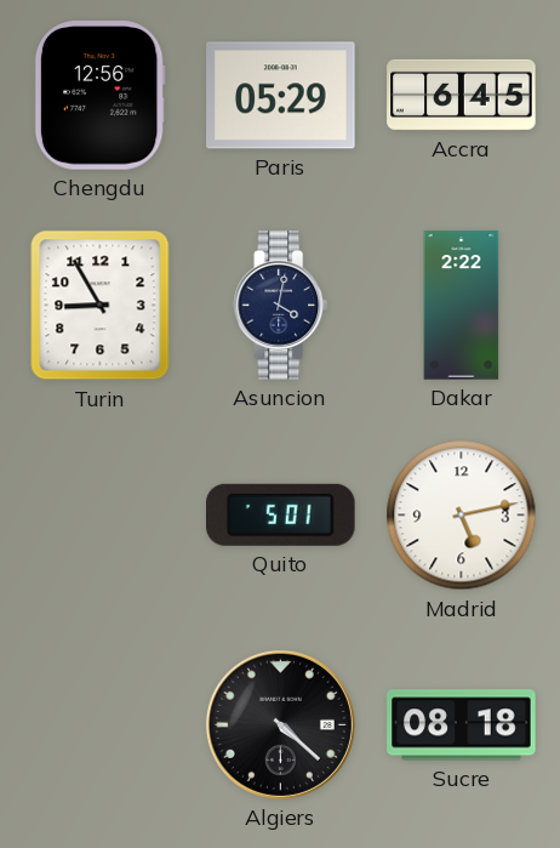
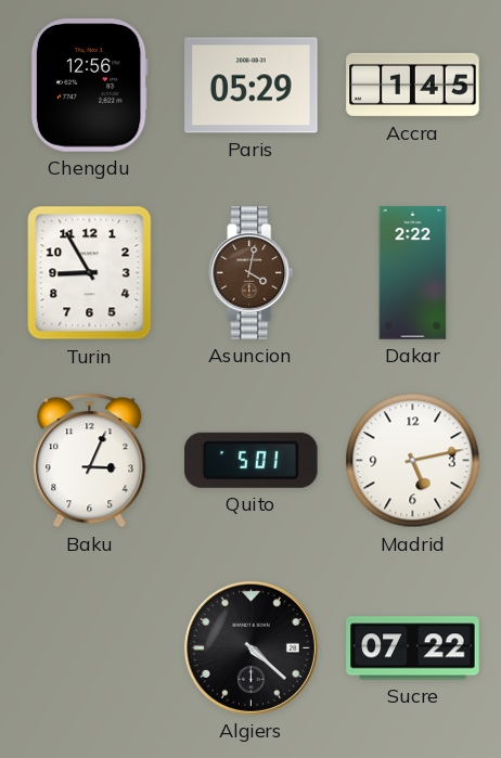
Accra: 6:45 -> 1:45
Asuncion dial: navy -> brown
Baku: none -> 3:04
Sucre: 08:18 -> 07:22
